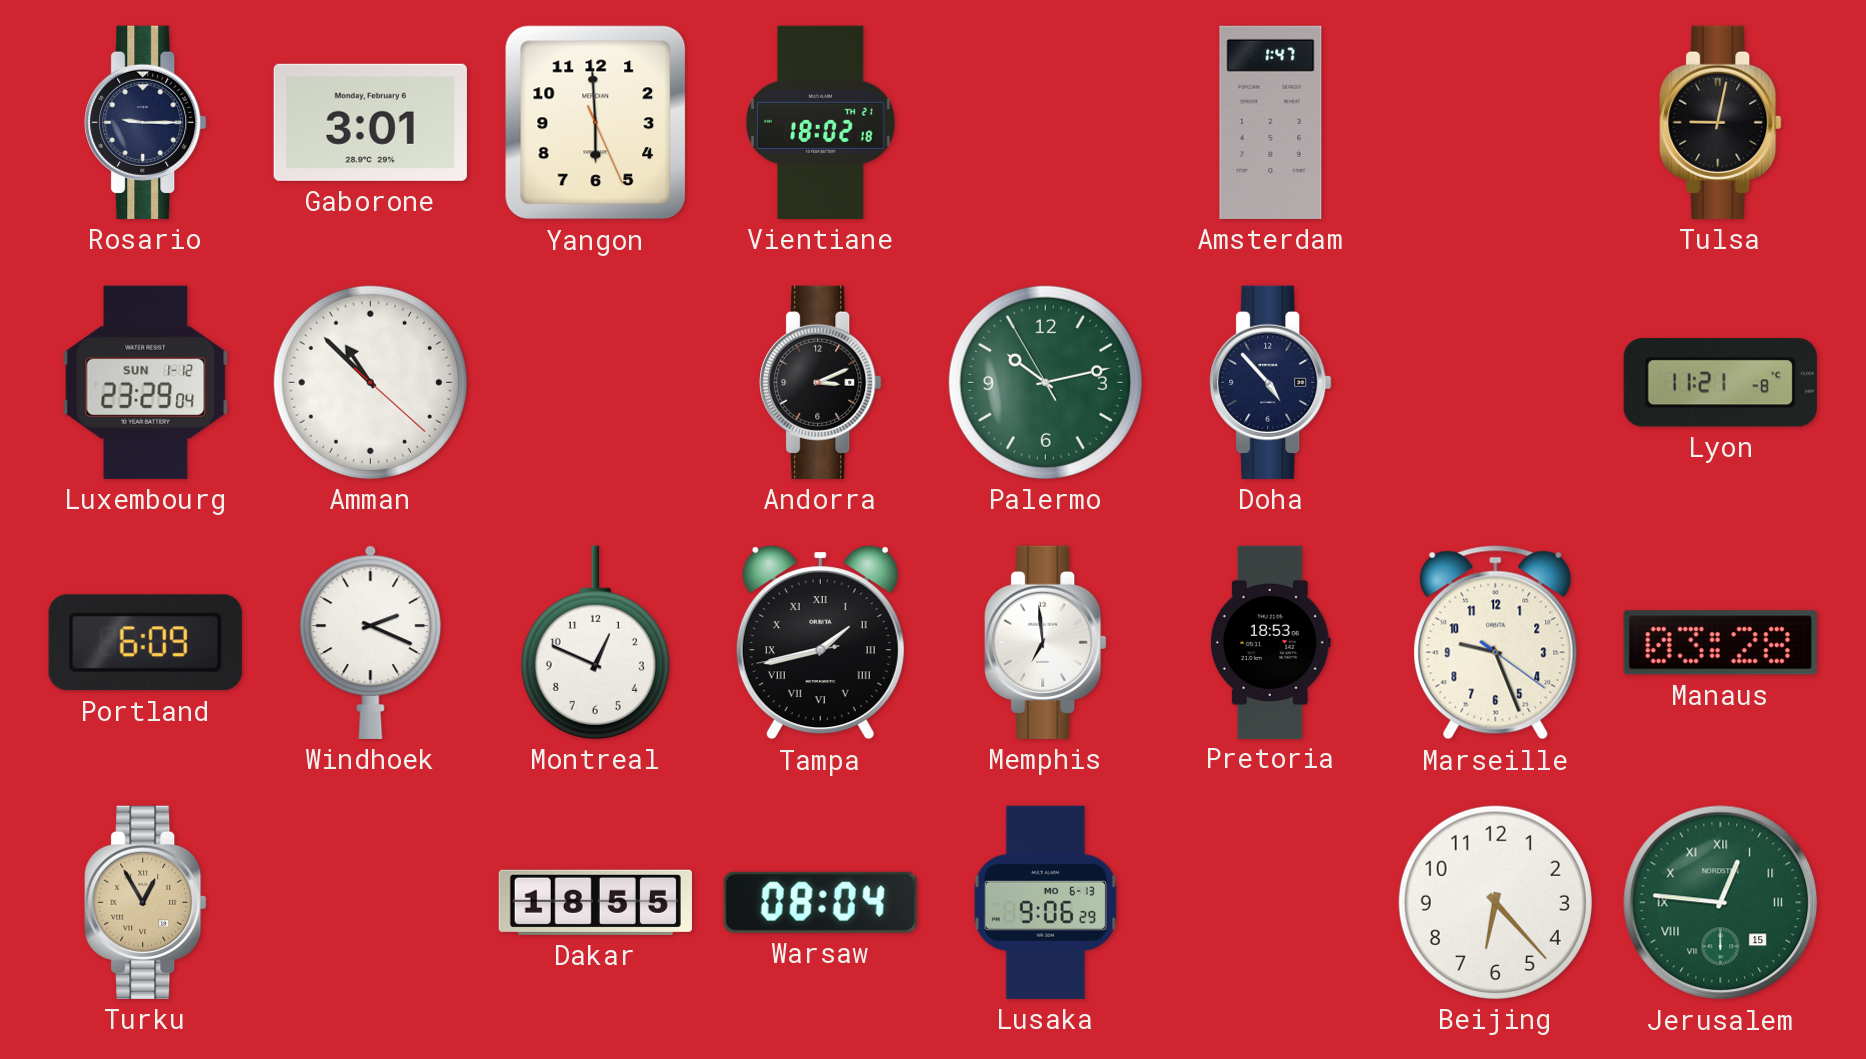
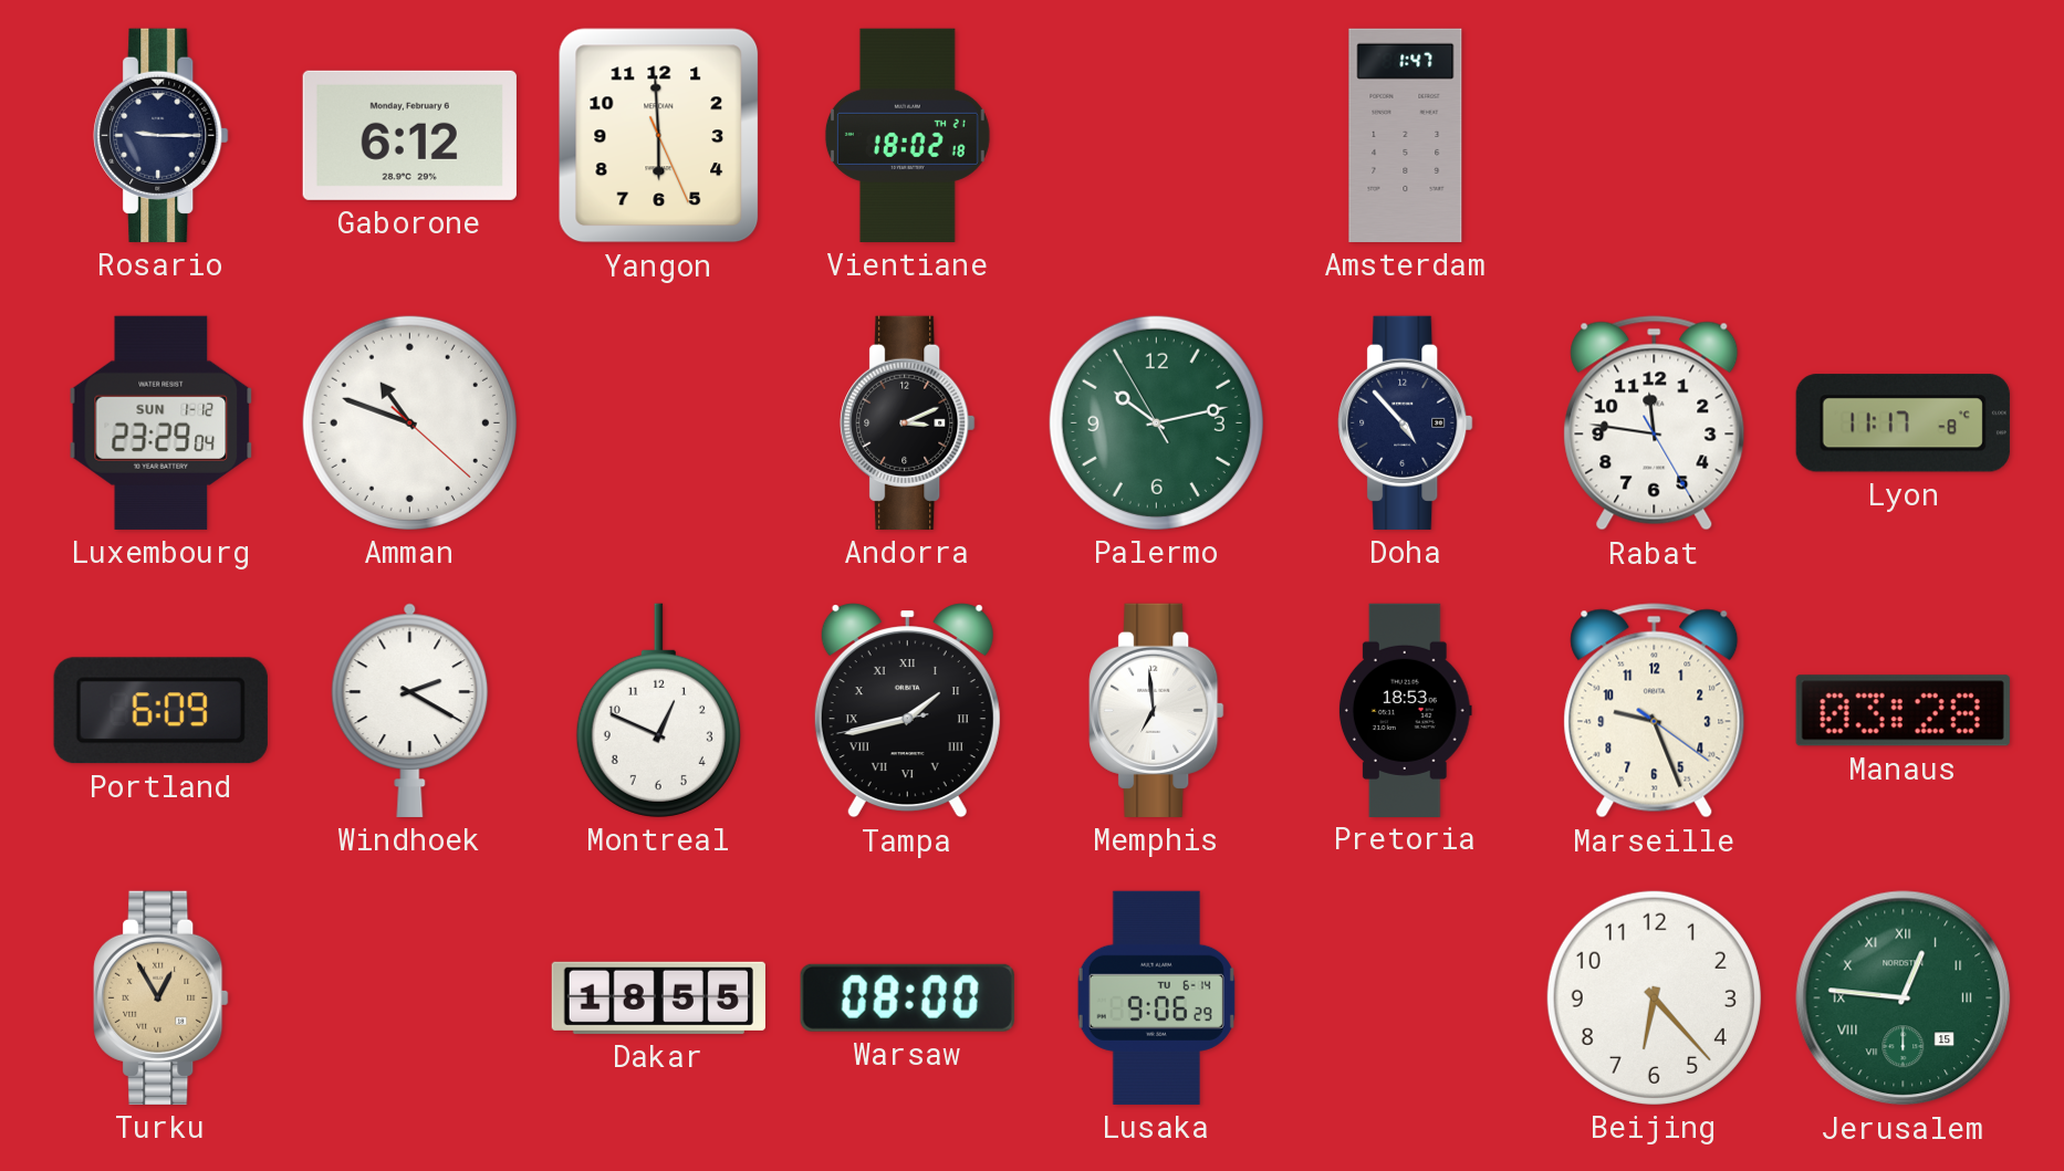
Gaborone: 3:01 -> 6:12
Tulsa: 9:02 -> none
Amman: 10:52 -> 10:48
Rabat: none -> 11:46
Lyon: 11:21 -> 11:17
Windhoek: 2:19 -> 2:20
Warsaw: 08:04 -> 08:00
Lusaka date: MO 6-13 -> TU 6-14
